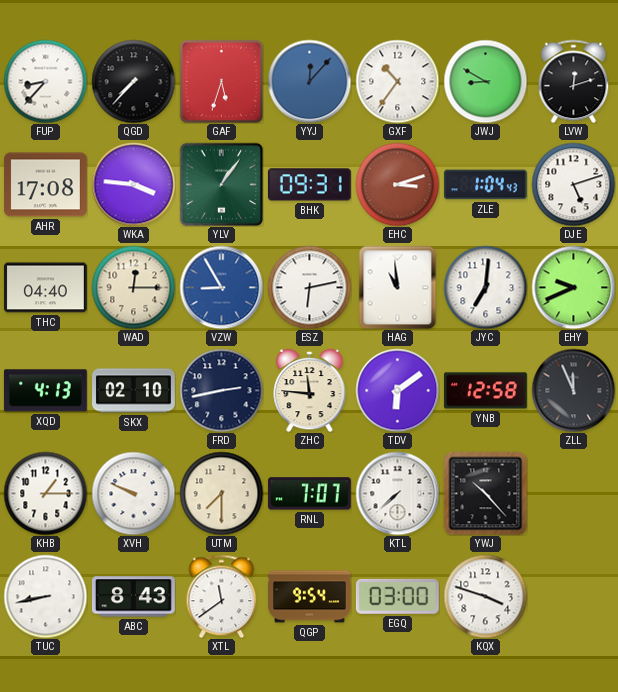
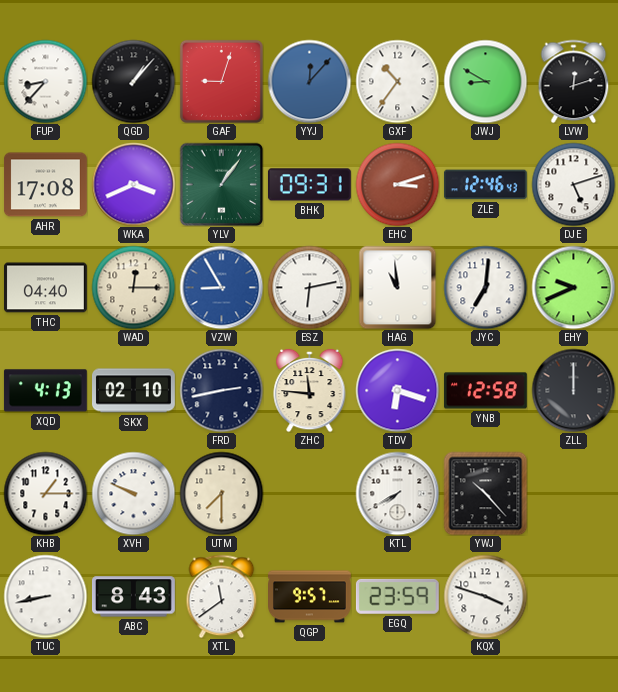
QGD: 7:37 -> 1:07
GAF: 5:33 -> 9:03
WKA: 3:46 -> 3:41
ZLE: 1:04 -> 12:46
TDV: 6:09 -> 6:18
ZLL: 11:56 -> 12:00
RNL: 7:07 -> none
KTL: 7:38 -> 7:40
QGP: 9:54 -> 9:57
EGQ: 03:00 -> 23:59
